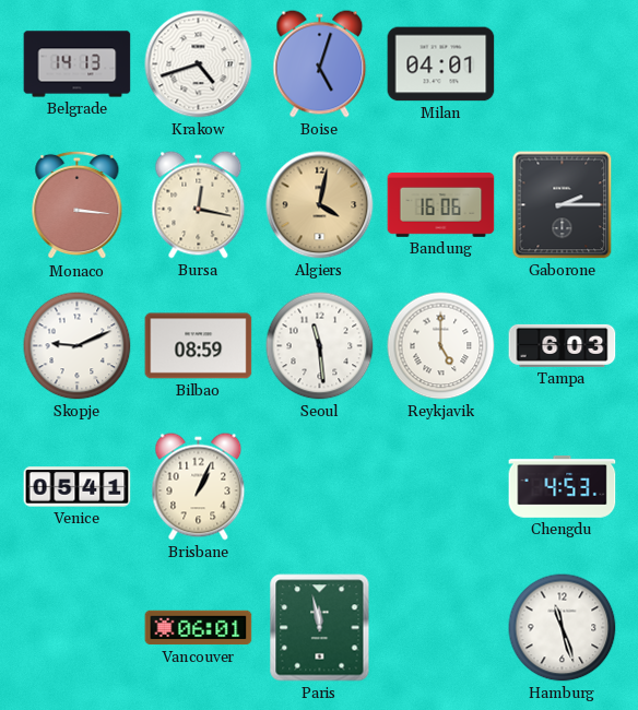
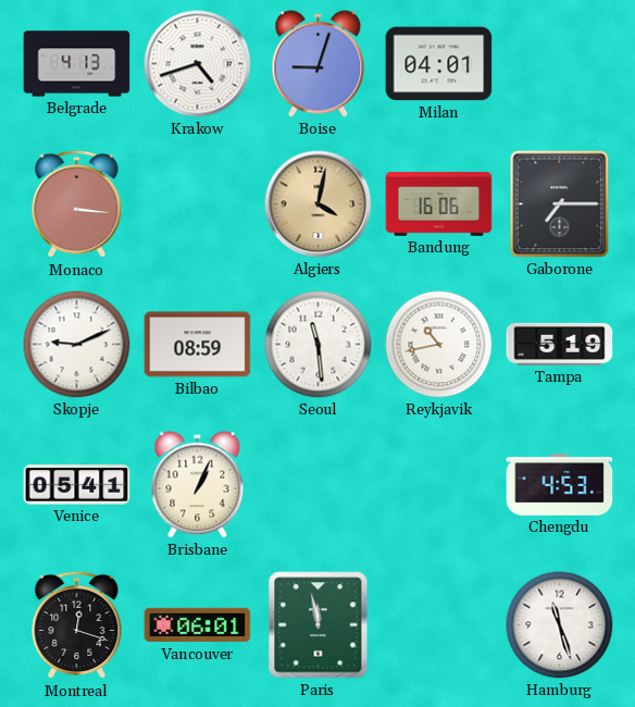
Belgrade: 14:13 -> 4:13
Boise: 5:03 -> 9:03
Bursa: 12:17 -> none
Gaborone: 2:15 -> 7:15
Reykjavik: 5:00 -> 10:43
Tampa: 6:03 -> 5:19
Montreal: none -> 12:18
